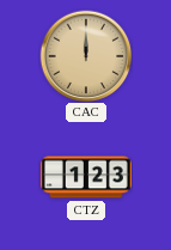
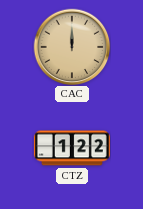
CTZ: 1:23 -> 1:22
